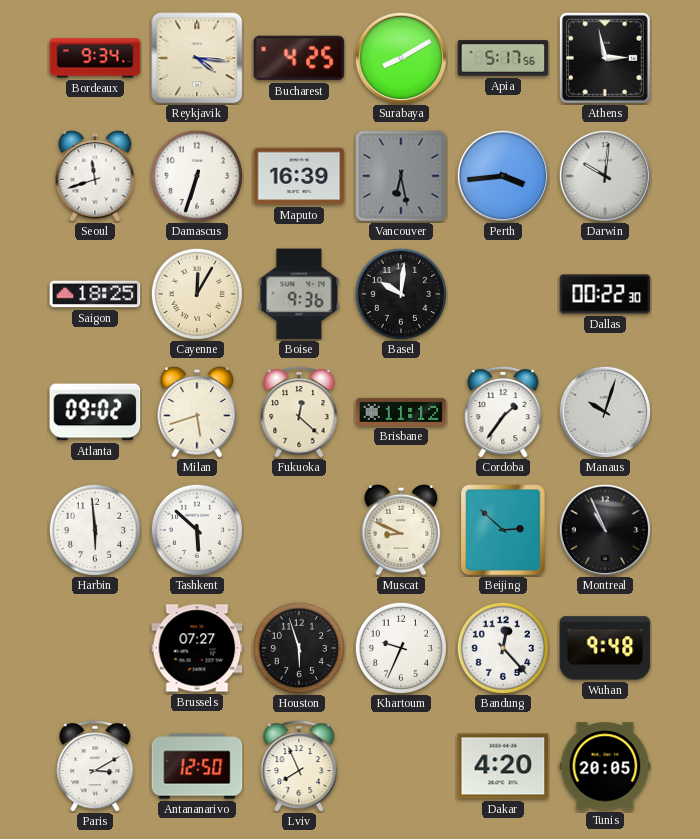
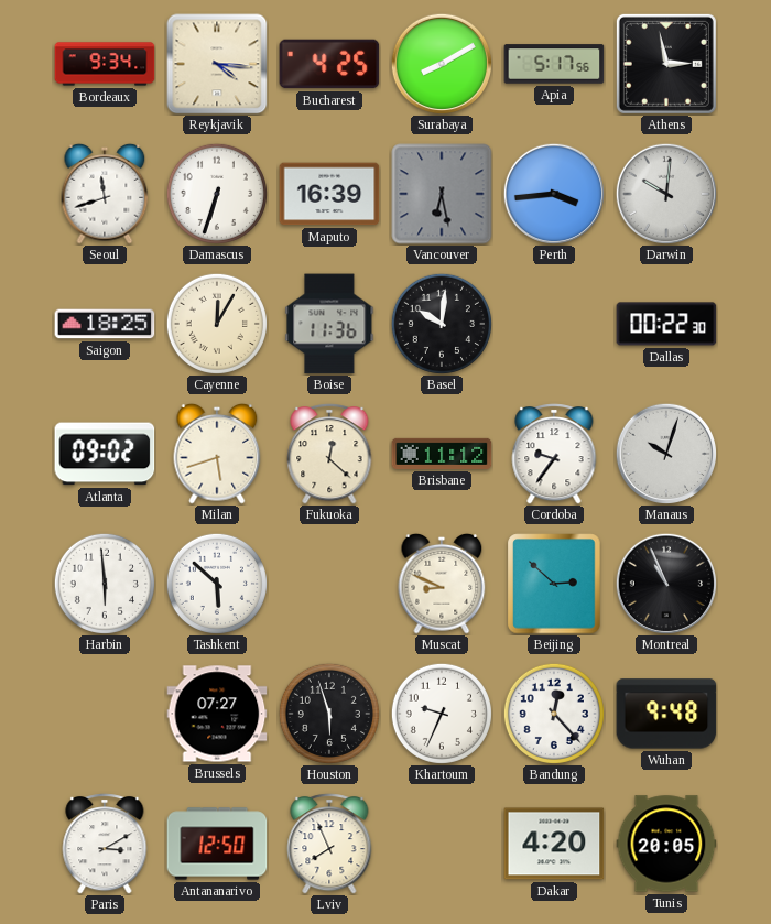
Boise: 9:36 -> 11:36
Cordoba: 1:36 -> 9:36
